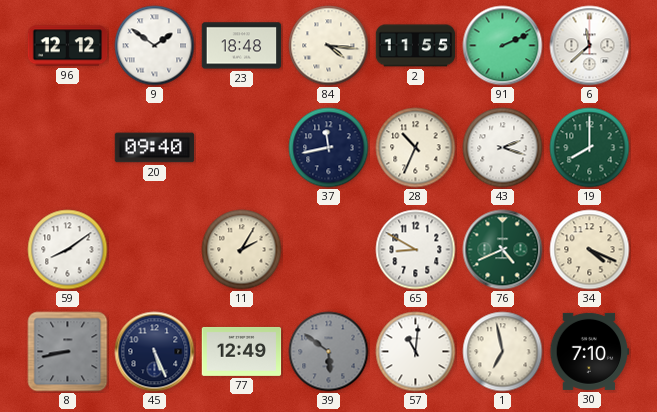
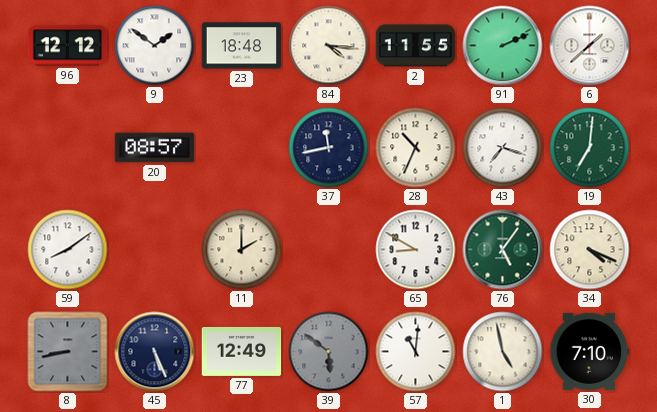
6: 11:38 -> 1:38
20: 09:40 -> 08:57
43: 2:18 -> 7:18
19: 8:00 -> 7:01
11: 2:05 -> 2:00
76: 4:41 -> 5:06
1: 6:58 -> 4:58
